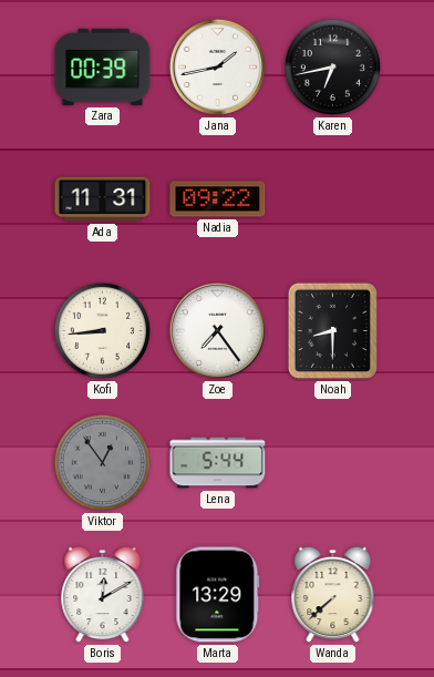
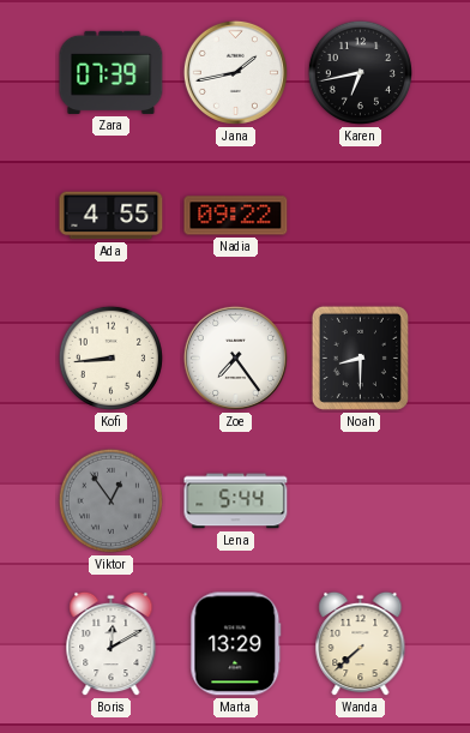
Zara: 00:39 -> 07:39
Ada: 11:31 -> 4:55
